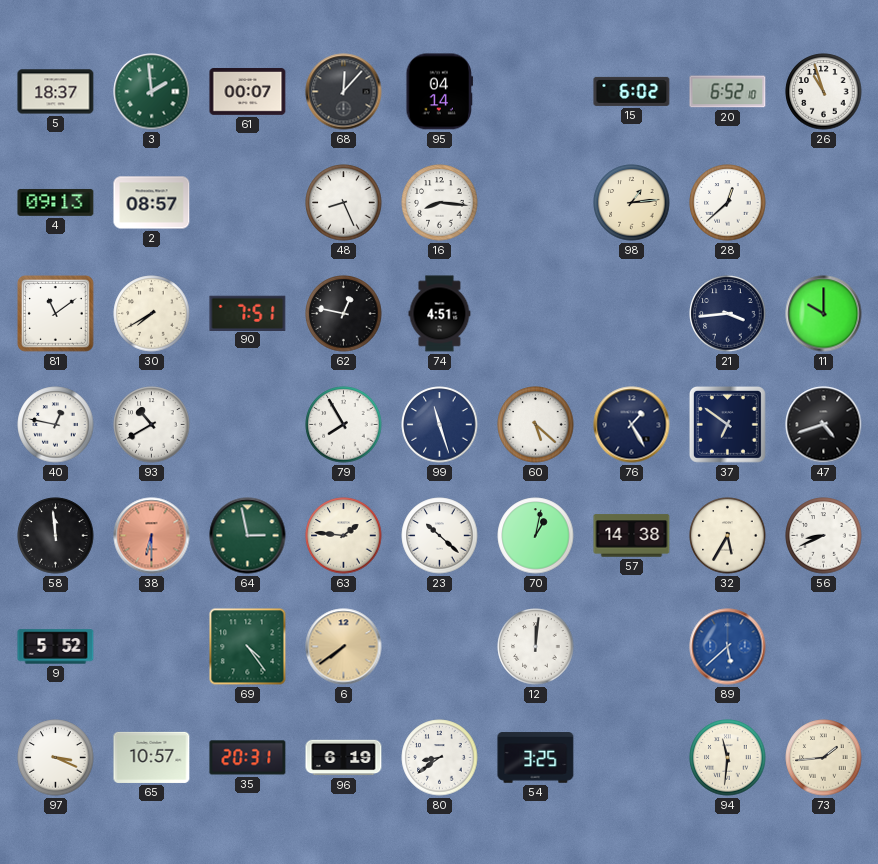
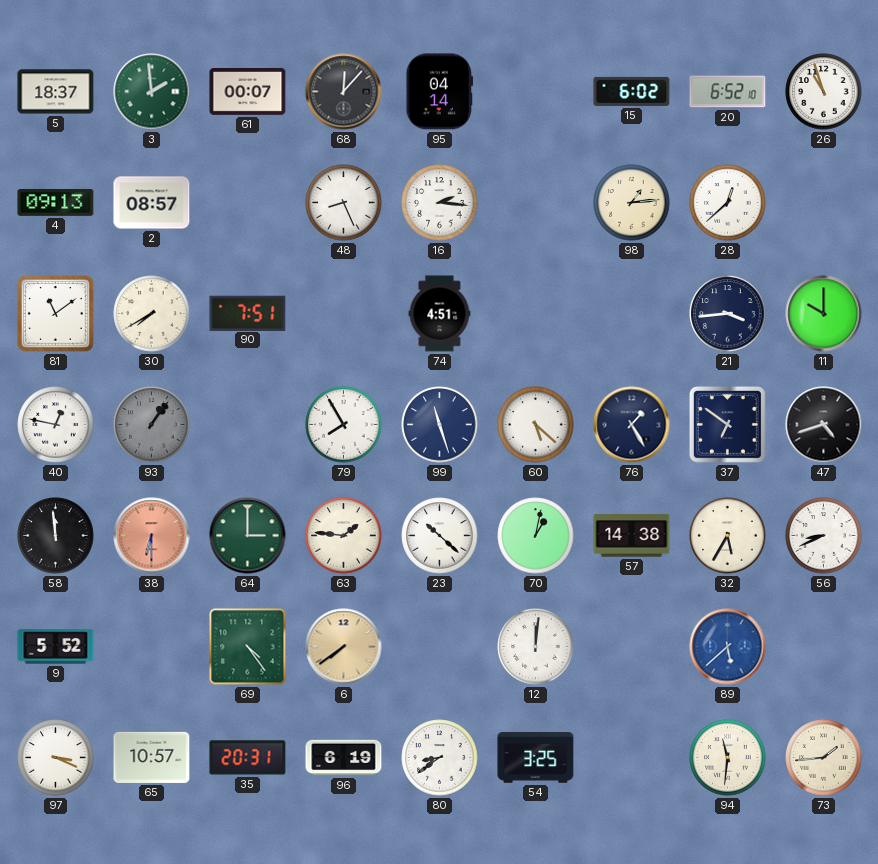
16: 8:16 -> 2:16
62: 12:47 -> none
93: 10:40 -> 1:06
93 dial: white -> grey
64: 2:58 -> 3:00
